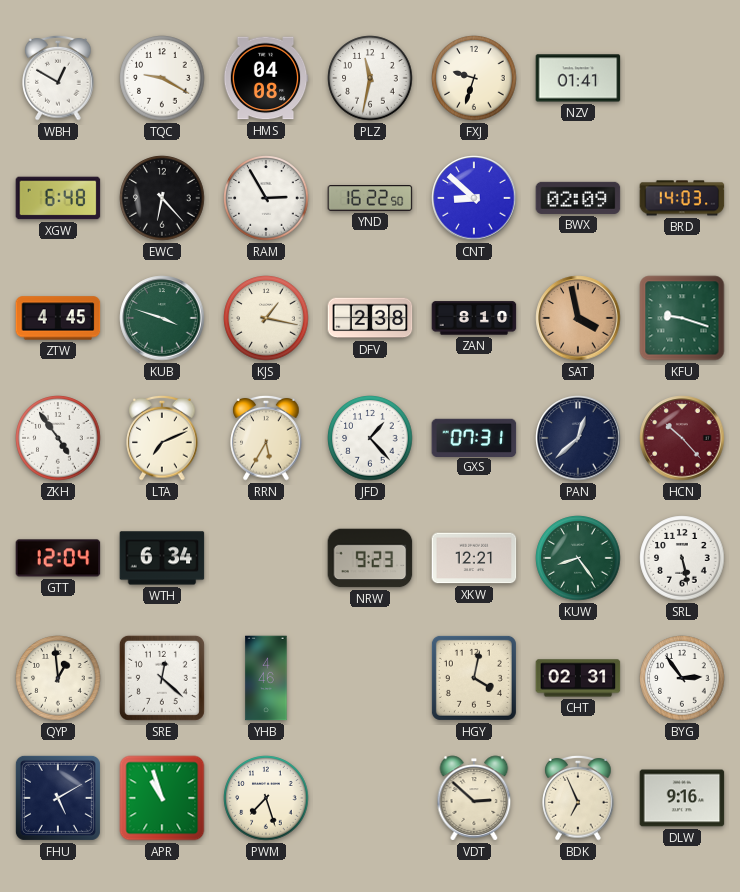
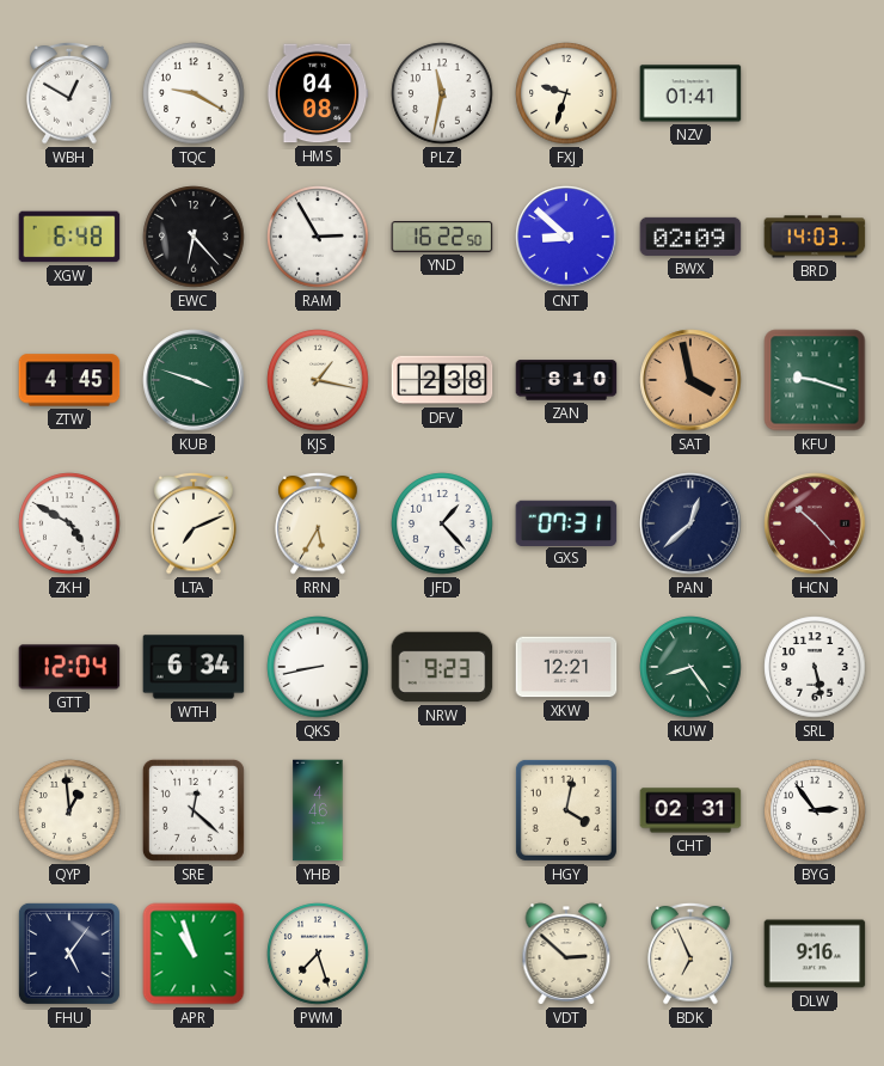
ZKH: 4:54 -> 4:50
QKS: none -> 8:43
FHU: 5:10 -> 5:06
